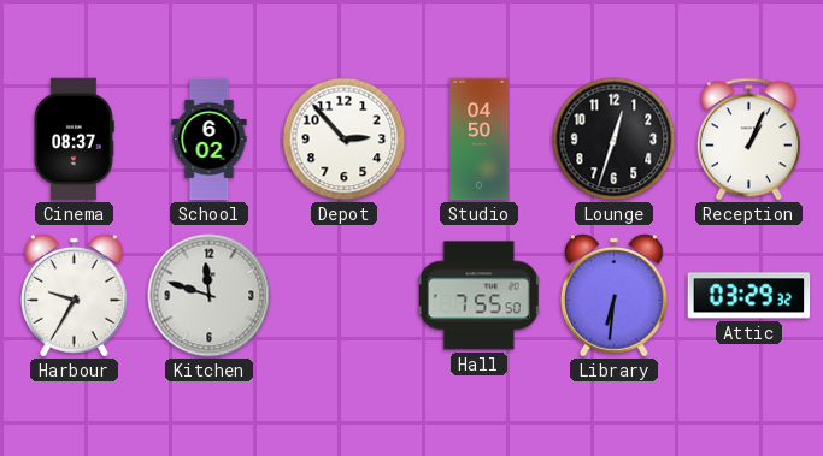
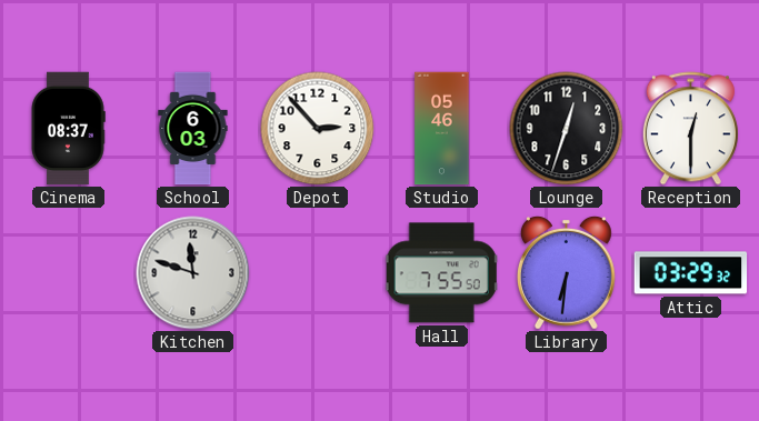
School: 6:02 -> 6:03
Studio: 04:50 -> 05:46
Reception: 1:04 -> 12:30
Harbour: 9:35 -> none
